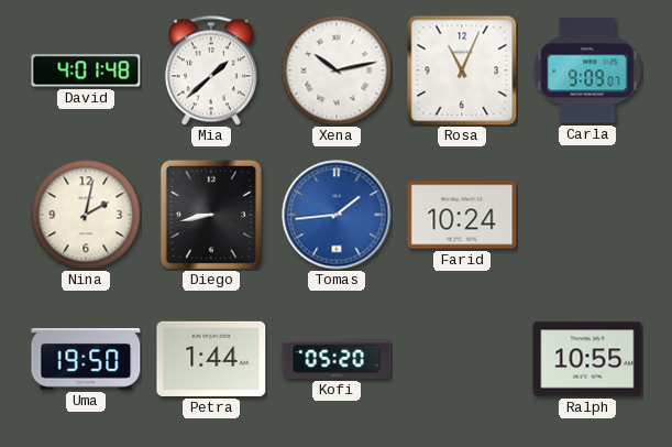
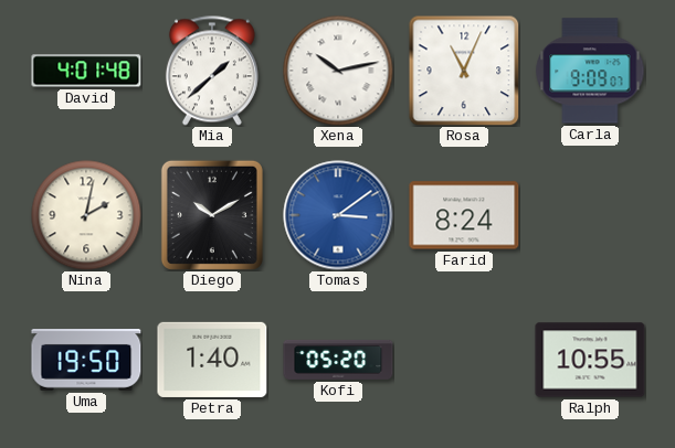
Diego: 8:43 -> 10:10
Tomas: 1:44 -> 3:09
Farid: 10:24 -> 8:24
Petra: 1:44 -> 1:40
